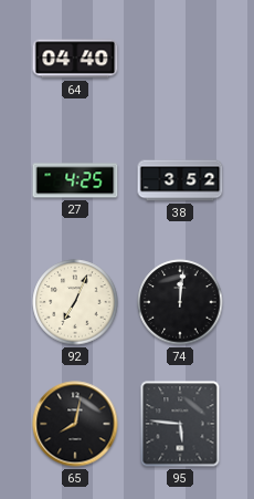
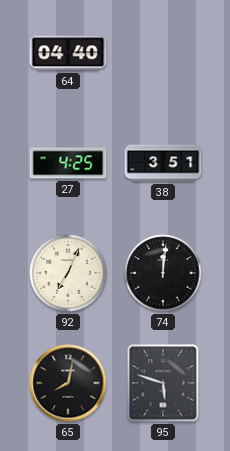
38: 3:52 -> 3:51
95: 5:46 -> 5:48
